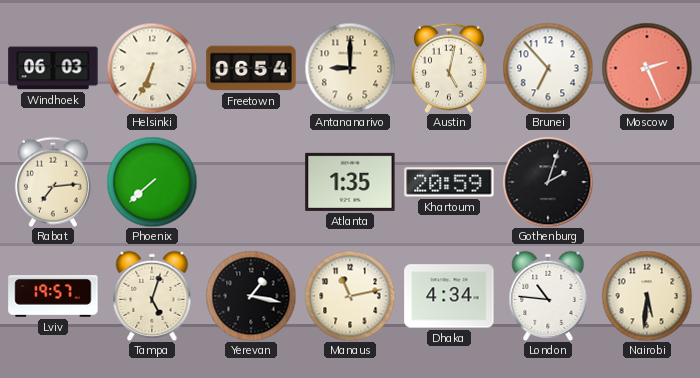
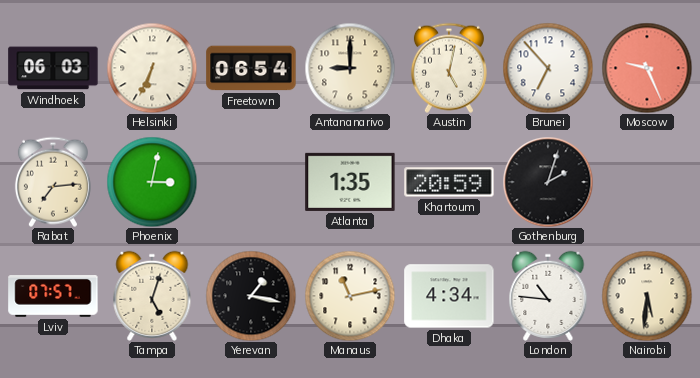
Moscow: 2:26 -> 9:26
Phoenix: 7:38 -> 3:02
Lviv: 19:57 -> 07:57
